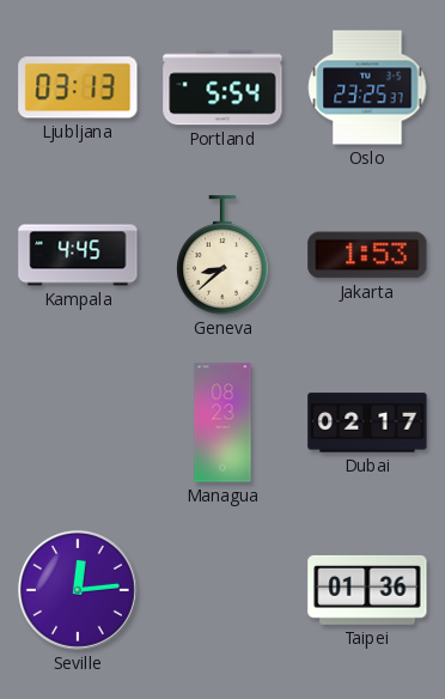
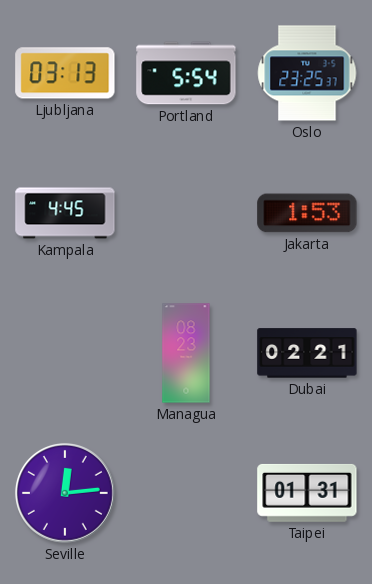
Geneva: 8:38 -> none
Dubai: 02:17 -> 02:21
Taipei: 01:36 -> 01:31
